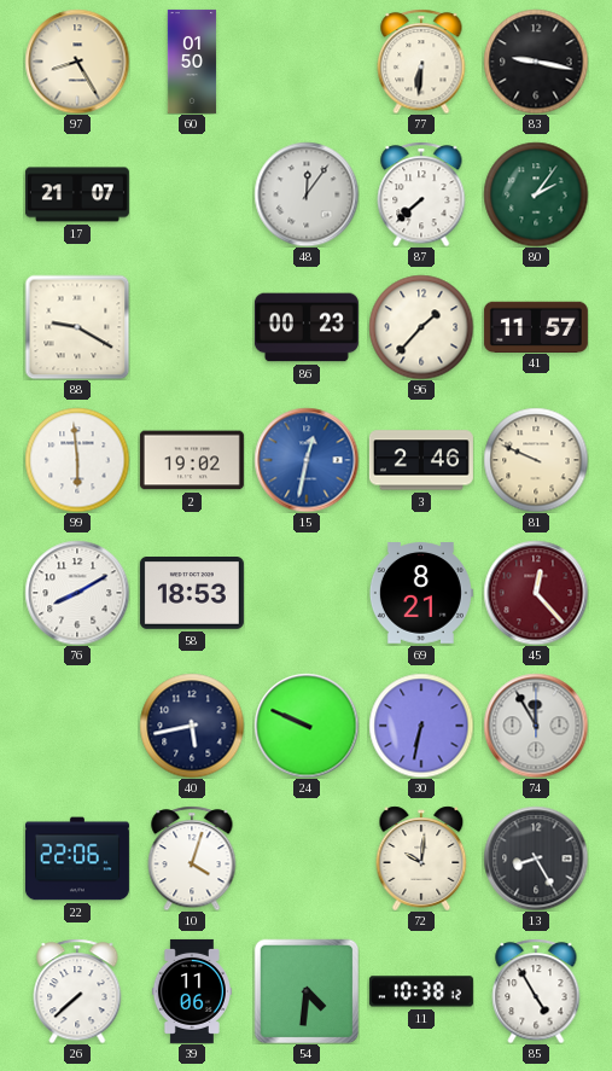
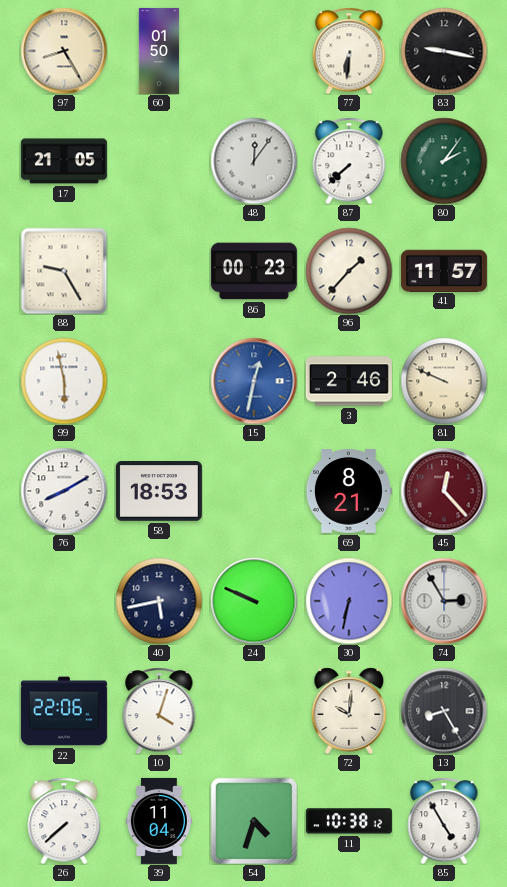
17: 21:07 -> 21:05
88: 9:20 -> 9:25
99: 5:59 -> 5:58
2: 19:02 -> none
74: 11:55 -> 2:55
39: 11:06 -> 11:04
54: 4:31 -> 4:33
